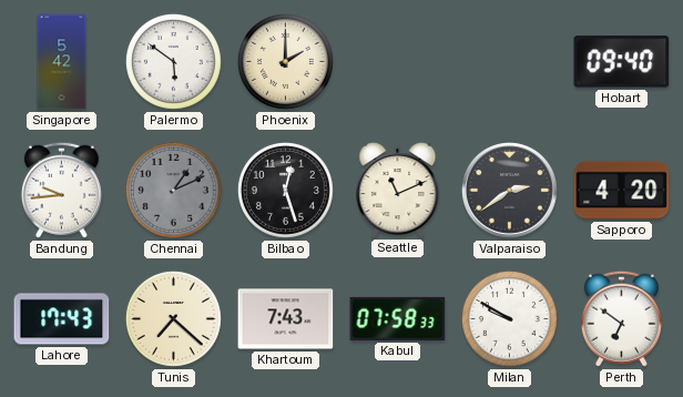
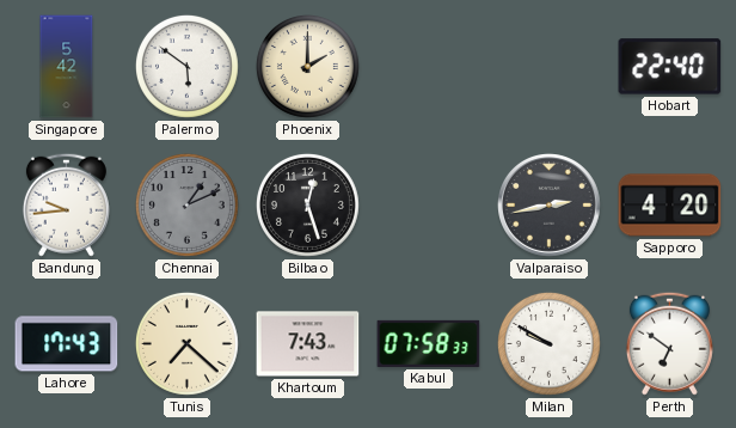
Hobart: 09:40 -> 22:40
Seattle: 11:11 -> none
Valparaiso: 2:39 -> 2:43
